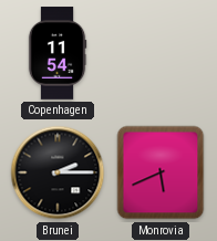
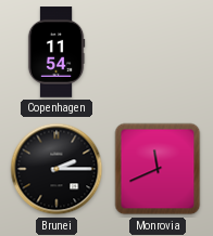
Monrovia: 5:41 -> 11:41
